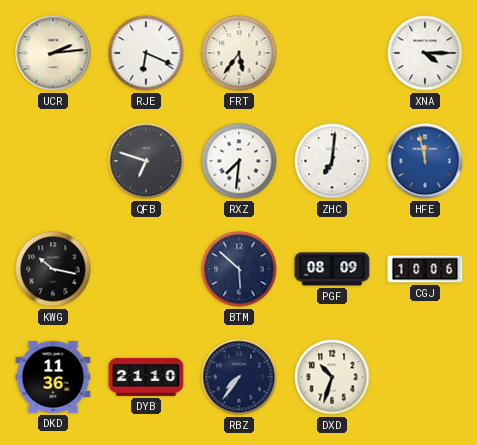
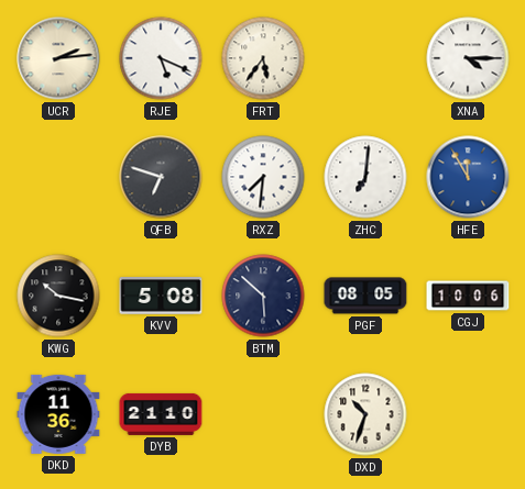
RJE: 6:19 -> 5:19
HFE: 11:58 -> 11:55
KVV: none -> 5:08
PGF: 08:09 -> 08:05
RBZ: 7:36 -> none
